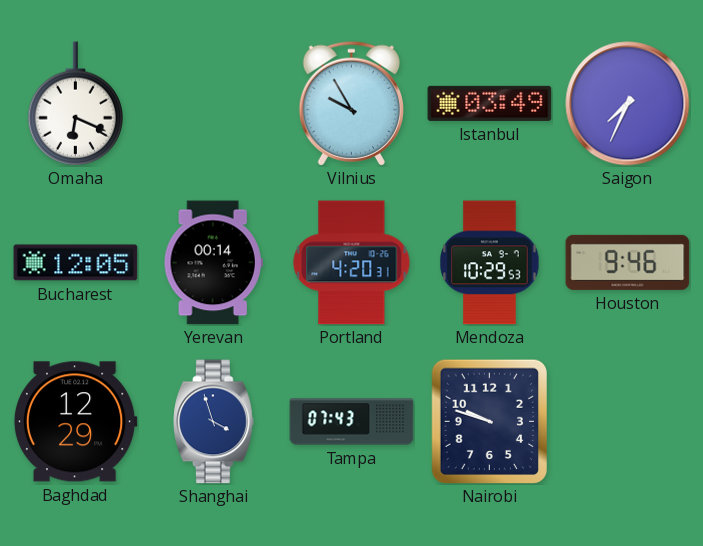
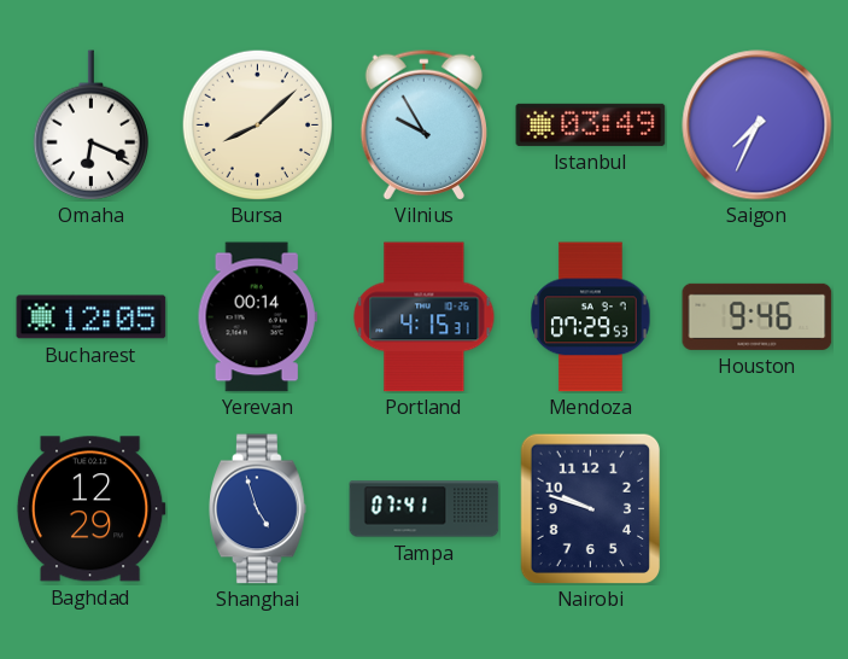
Bursa: none -> 8:08
Portland: 4:20 -> 4:15
Mendoza: 10:29 -> 07:29
Shanghai: 3:57 -> 4:57
Tampa: 07:43 -> 07:41
